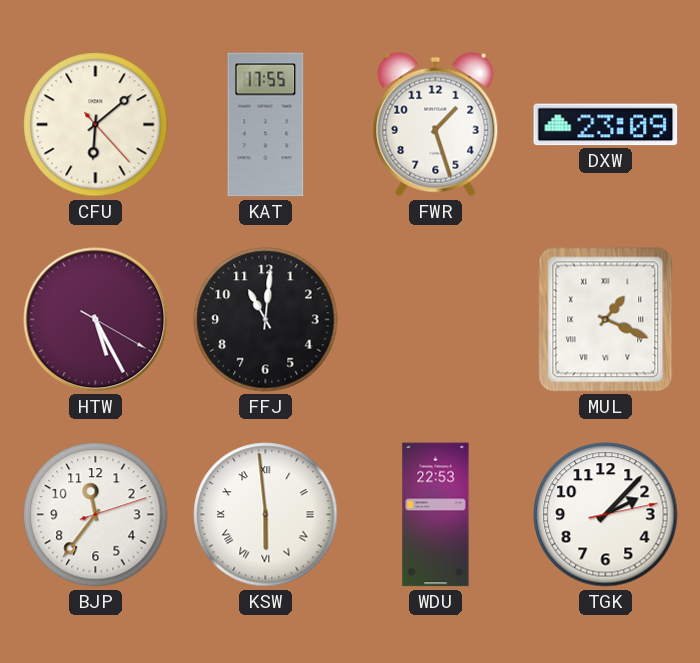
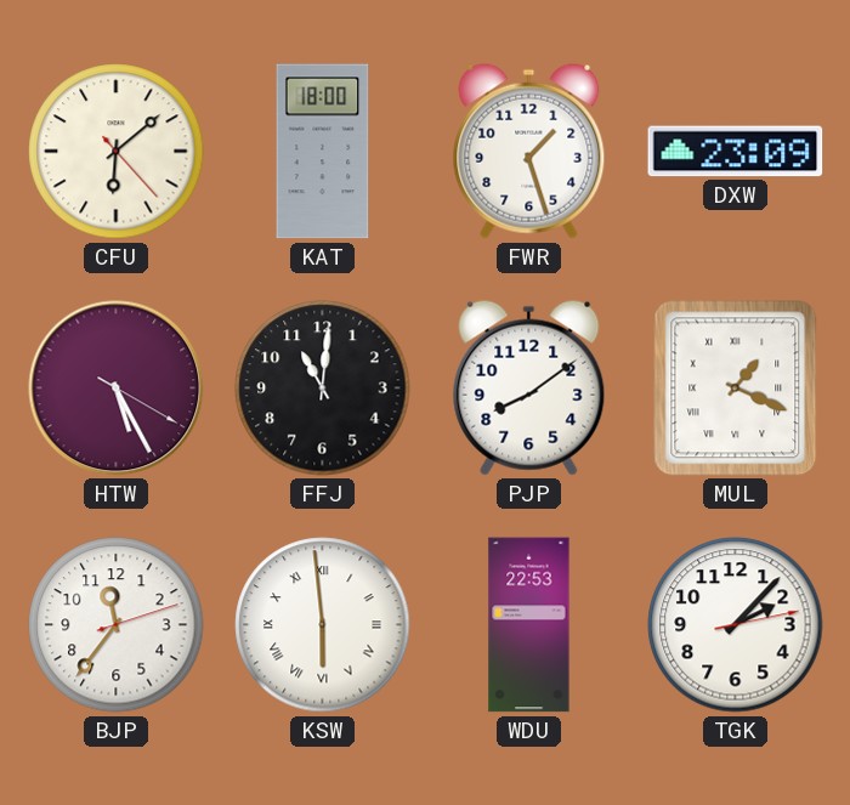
KAT: 17:55 -> 18:00
PJP: none -> 8:09
